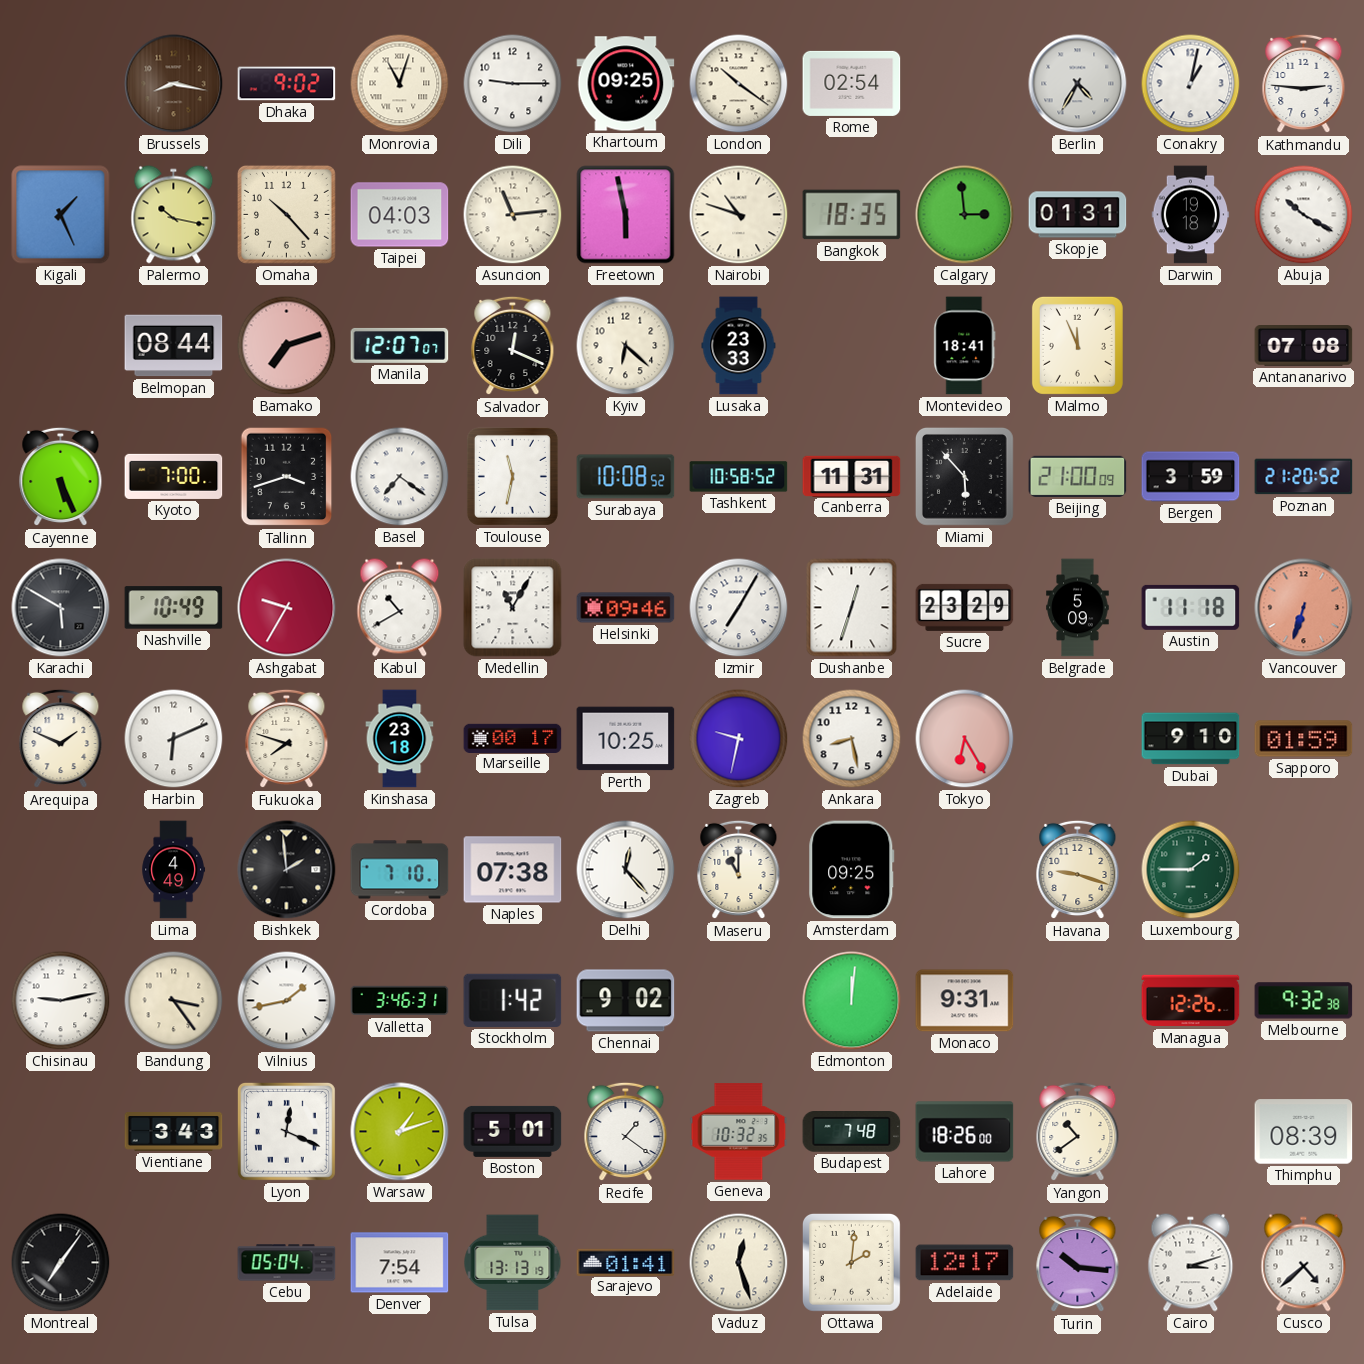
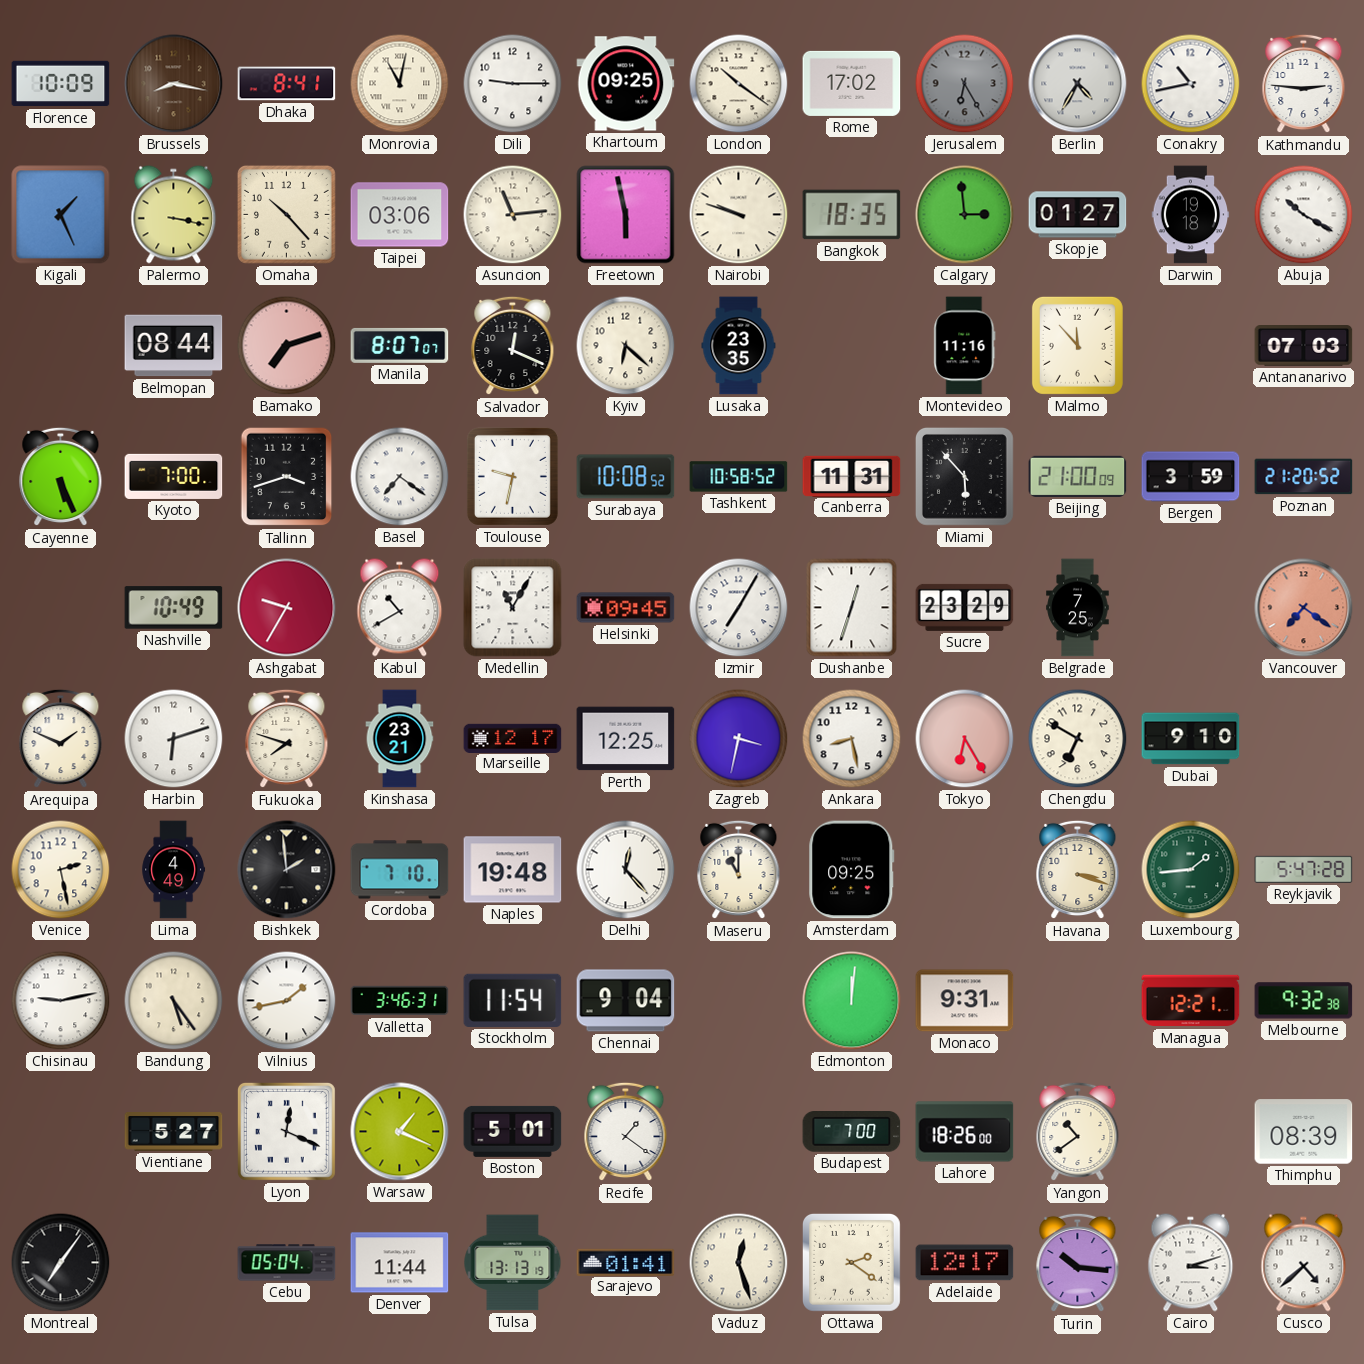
Florence: none -> 10:09
Dhaka: 9:02 -> 8:41
Monrovia: 11:03 -> 11:02
Rome: 02:54 -> 17:02
Jerusalem: none -> 6:25
Conakry: 1:02 -> 10:43
Palermo: 10:17 -> 3:17
Taipei: 04:03 -> 03:06
Nairobi: 10:48 -> 9:48
Skopje: 01:31 -> 01:27
Manila: 12:07 -> 8:07
Lusaka: 23:33 -> 23:35
Montevideo: 18:41 -> 11:16
Malmo: 11:56 -> 11:53
Antananarivo: 07:08 -> 07:03
Toulouse: 11:32 -> 9:32
Karachi: 5:50 -> none
Helsinki: 09:46 -> 09:45
Belgrade: 5:09 -> 7:25
Austin: 11:18 -> none
Vancouver: 6:33 -> 7:21
Harbin: 6:11 -> 6:12
Kinshasa: 23:18 -> 23:21
Marseille: 00:17 -> 12:17
Perth: 10:25 -> 12:25
Zagreb: 9:32 -> 3:32
Chengdu: none -> 6:50
Sapporo: 01:59 -> none
Venice: none -> 2:28
Naples: 07:38 -> 19:48
Havana: 9:18 -> 3:18
Luxembourg: 1:45 -> 1:44
Reykjavik: none -> 5:47
Bandung: 3:24 -> 5:24
Stockholm: 1:42 -> 11:54
Chennai: 9:02 -> 9:04
Managua: 12:26 -> 12:21
Vientiane: 3:43 -> 5:27
Warsaw: 1:12 -> 1:19
Geneva: 10:32 -> none
Budapest: 7:48 -> 7:00
Denver: 7:54 -> 11:44
Ottawa: 2:01 -> 2:21
